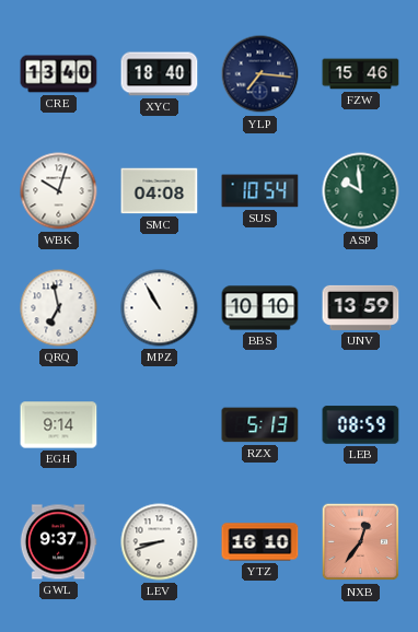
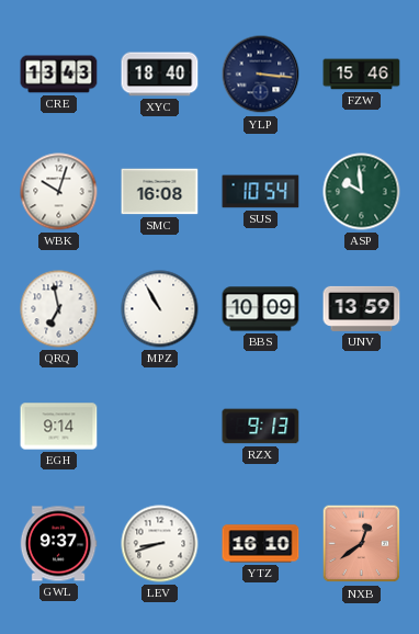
CRE: 13:40 -> 13:43
YLP: 7:16 -> 3:16
SMC: 04:08 -> 16:08
BBS: 10:10 -> 10:09
RZX: 5:13 -> 9:13
LEB: 08:59 -> none
NXB: 12:36 -> 12:39
